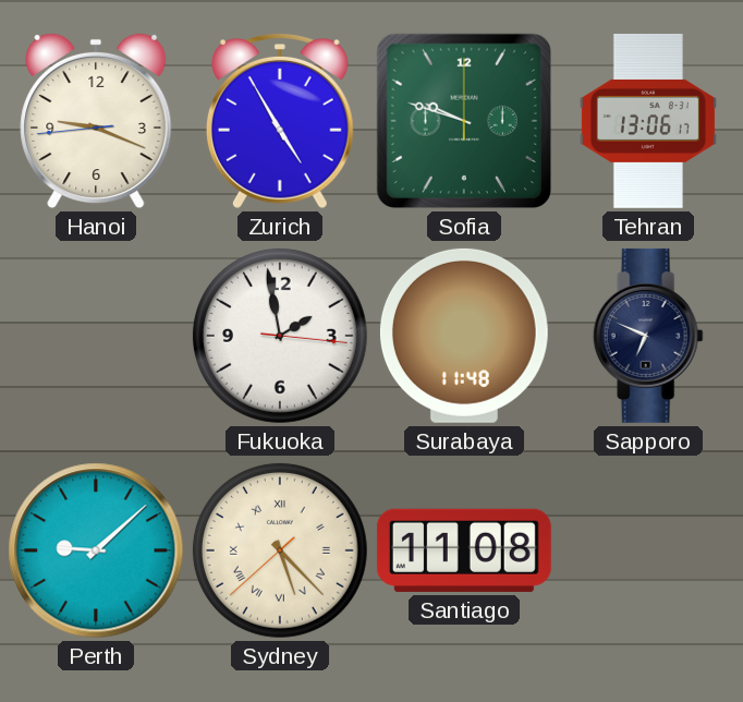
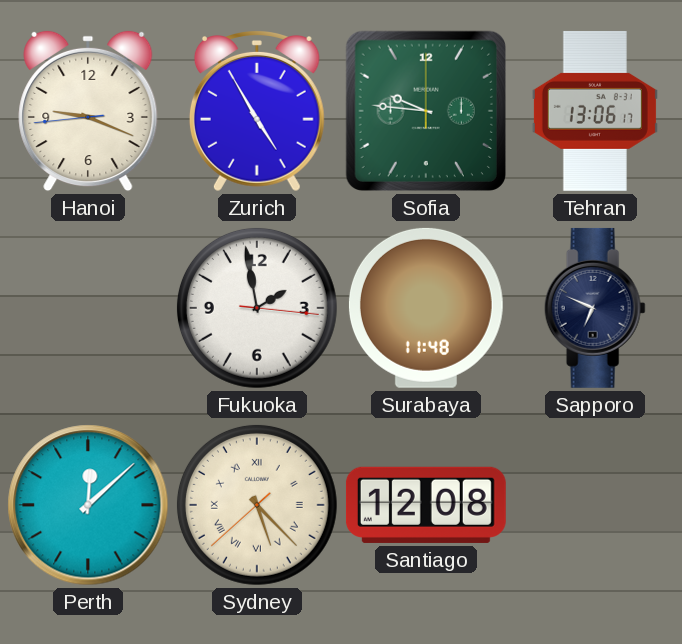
Sofia: 9:48 -> 9:46
Perth: 9:08 -> 12:08
Santiago: 11:08 -> 12:08
